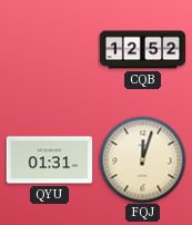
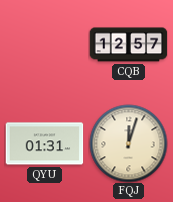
CQB: 12:52 -> 12:57
